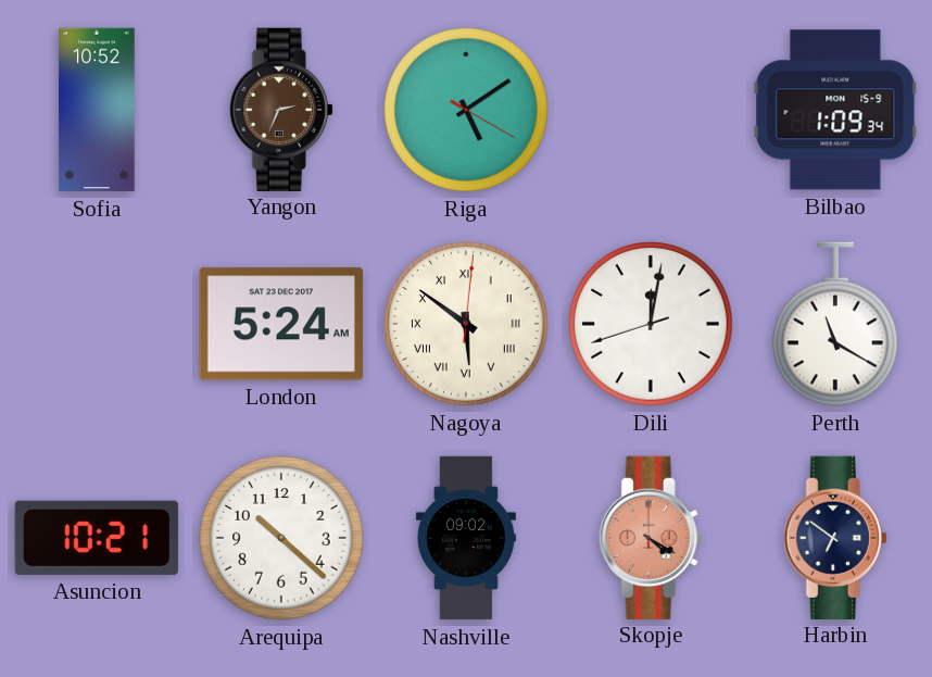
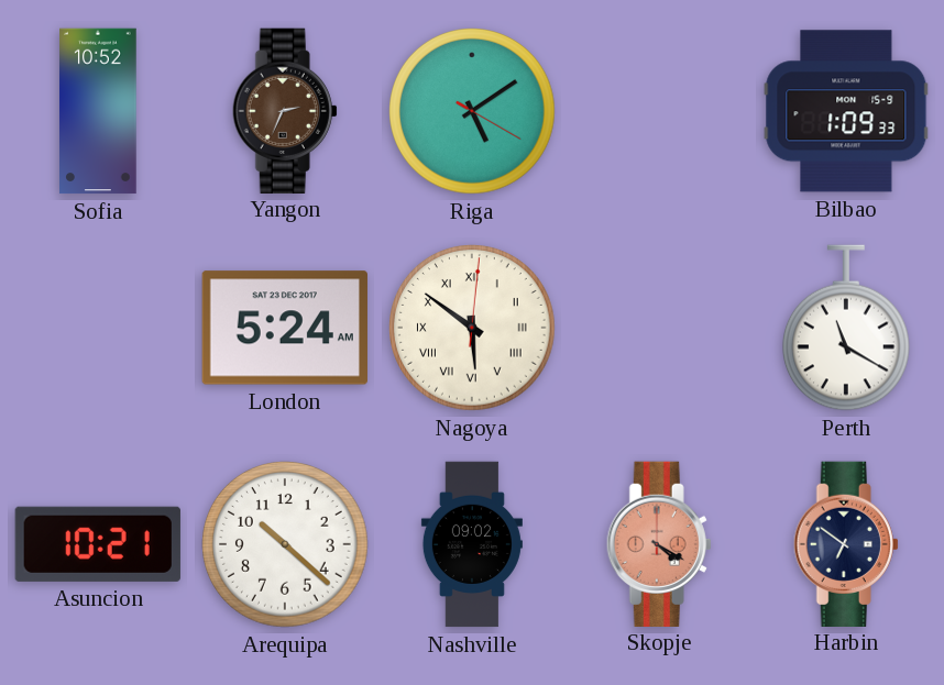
Bilbao: 1:09:34 -> 1:09:33
Dili: 12:01 -> none
